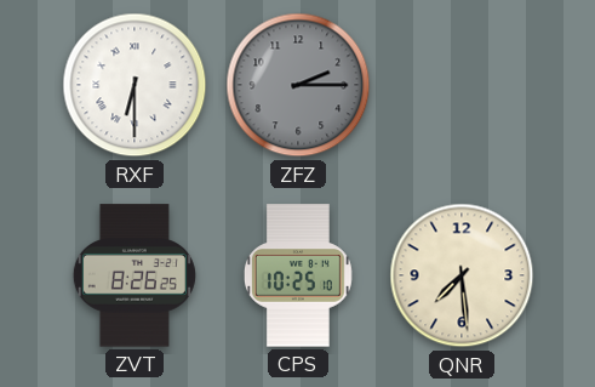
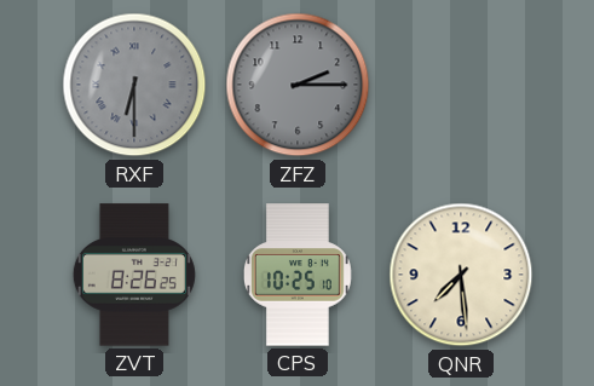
RXF dial: white -> grey
